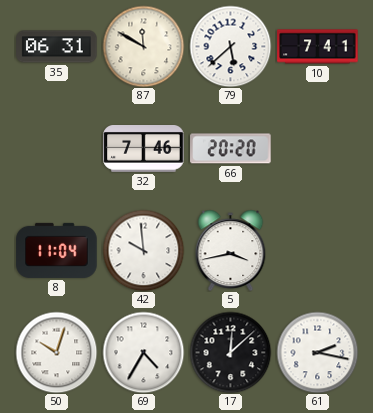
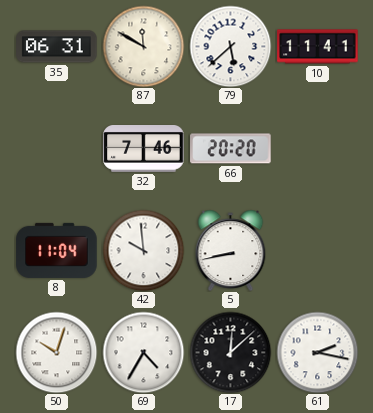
10: 7:41 -> 11:41
5: 3:43 -> 8:43
